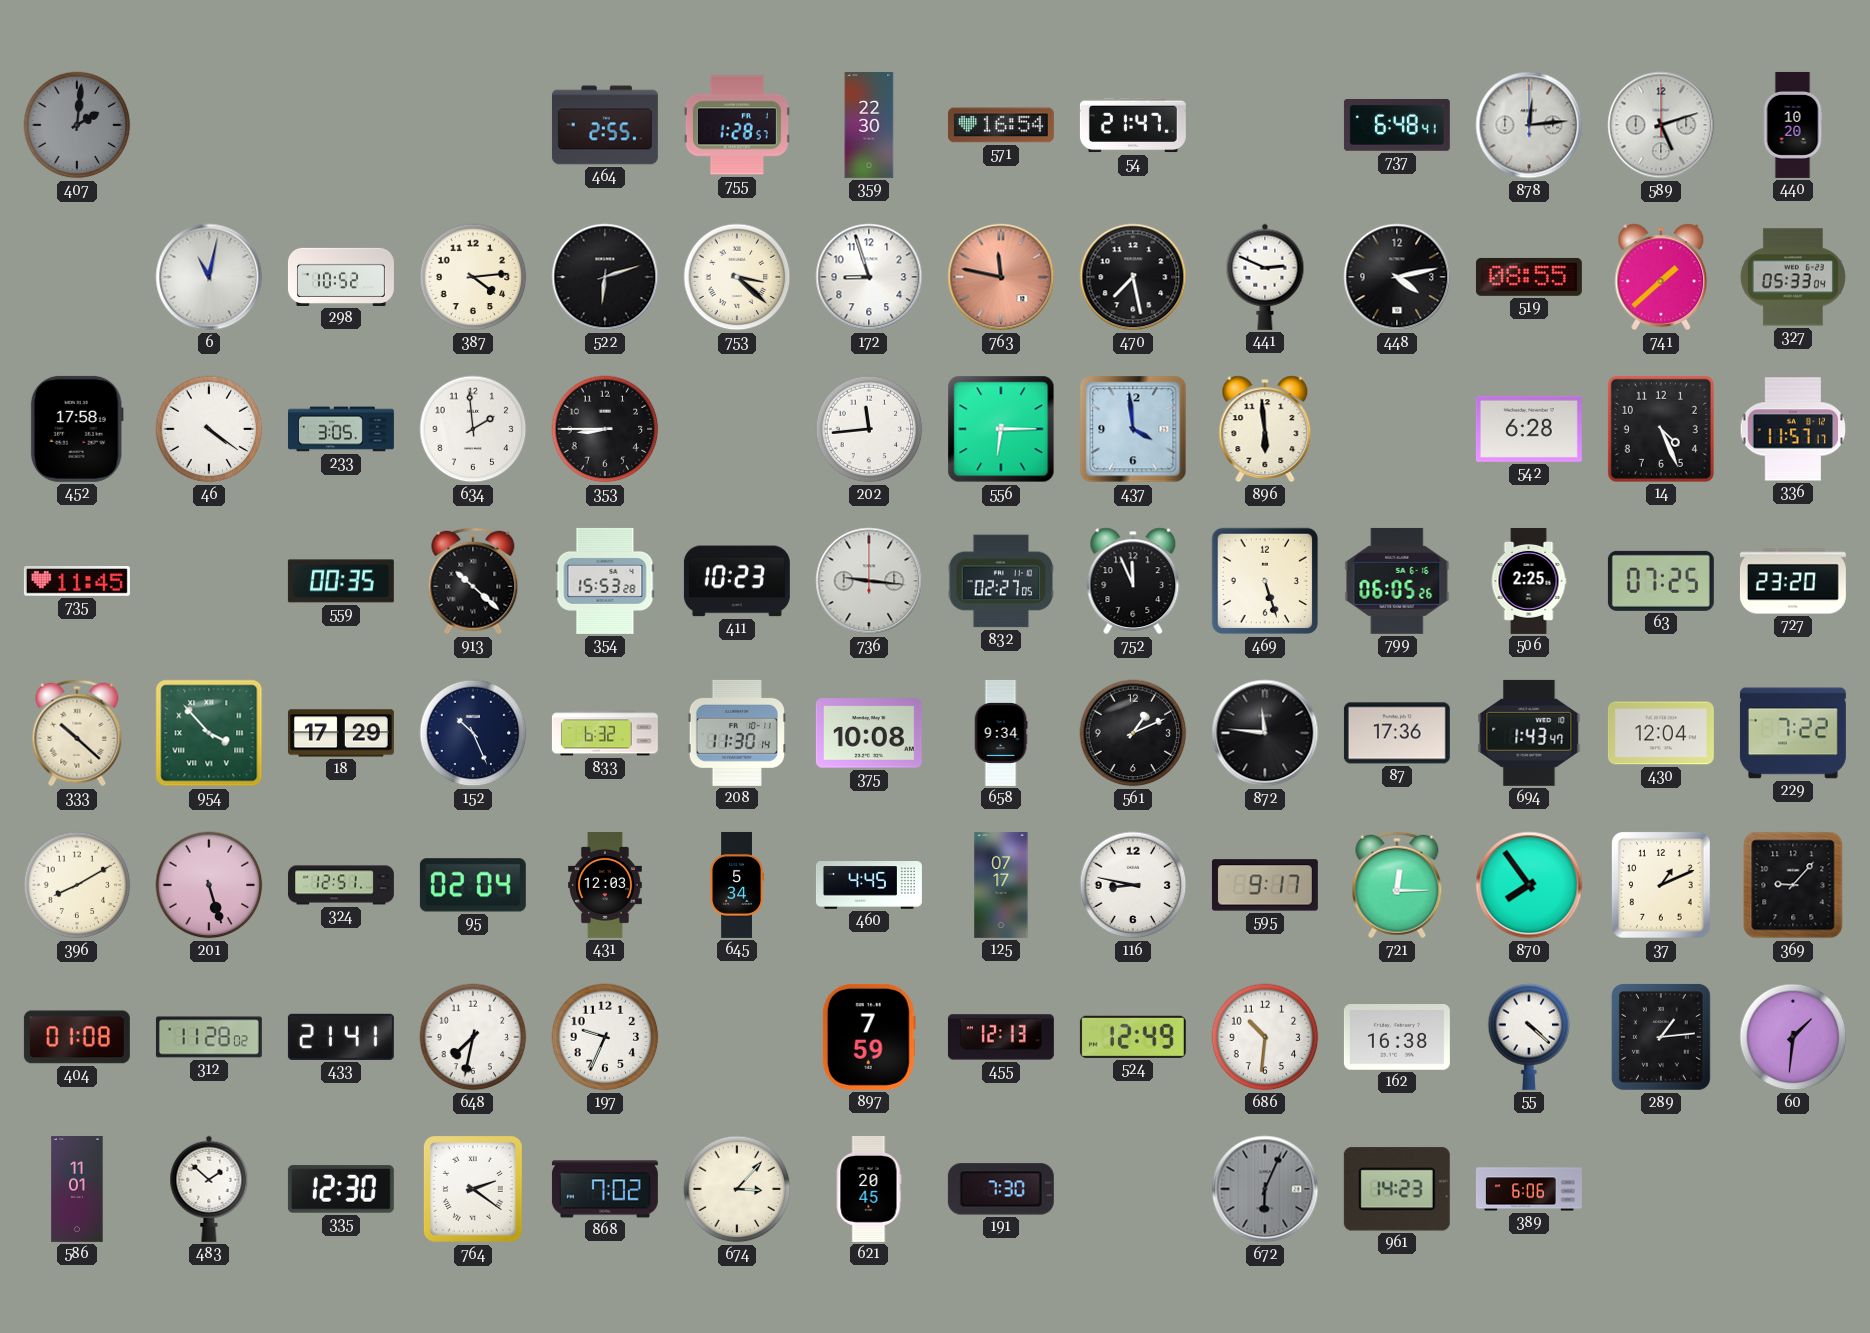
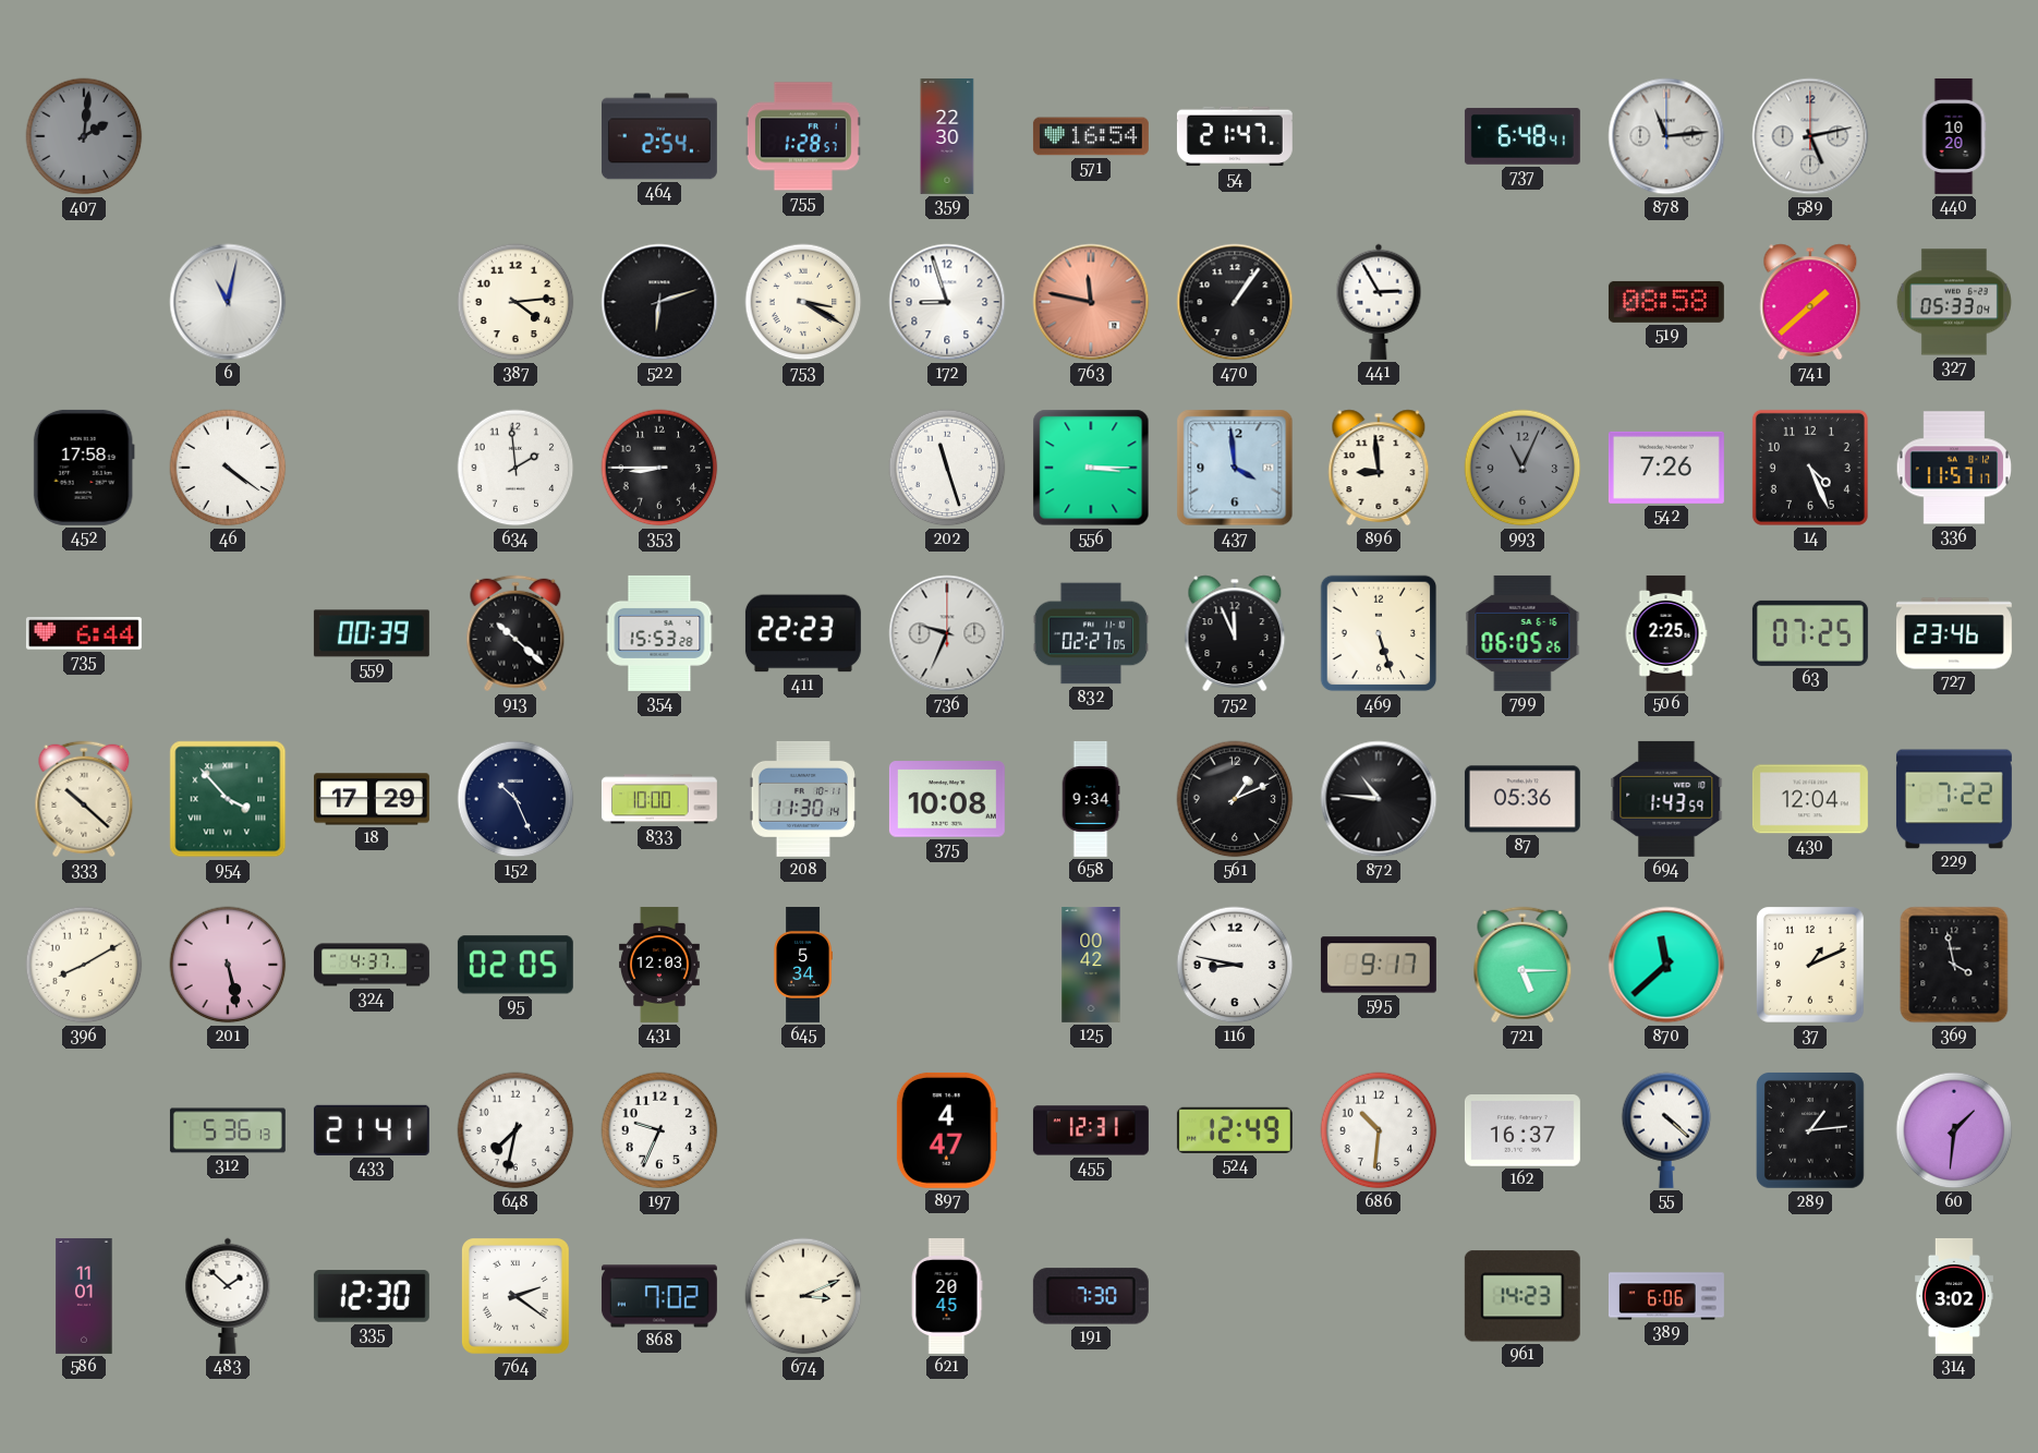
464: 2:55 -> 2:54
878: 12:14 -> 11:14
589: 5:12 -> 5:13
298: 10:52 -> none
753: 3:22 -> 3:20
470: 7:28 -> 1:06
441: 2:49 -> 2:55
448: 4:13 -> none
519: 08:55 -> 08:58
233: 3:05 -> none
202: 11:44 -> 11:27
556: 6:15 -> 3:15
896: 5:59 -> 8:59
993: none -> 11:04
542: 6:28 -> 7:26
735: 11:45 -> 6:44
559: 00:35 -> 00:39
411: 10:23 -> 22:23
736: 9:16 -> 9:34
727: 23:20 -> 23:46
833: 6:32 -> 10:00
872: 11:46 -> 10:46
87: 17:36 -> 05:36
694: 1:43:47 -> 1:43:59
201: 5:27 -> 5:28
324: 12:51 -> 4:37
95: 02:04 -> 02:05
460: 4:45 -> none
125: 07:17 -> 00:42
721: 12:15 -> 5:15
870: 7:54 -> 11:38
369: 9:07 -> 3:58
404: 01:08 -> none
312: 11:28 -> 5:36
897: 7:59 -> 4:47
455: 12:13 -> 12:31
162: 16:38 -> 16:37
674: 3:07 -> 3:11
672: 6:04 -> none
314: none -> 3:02
